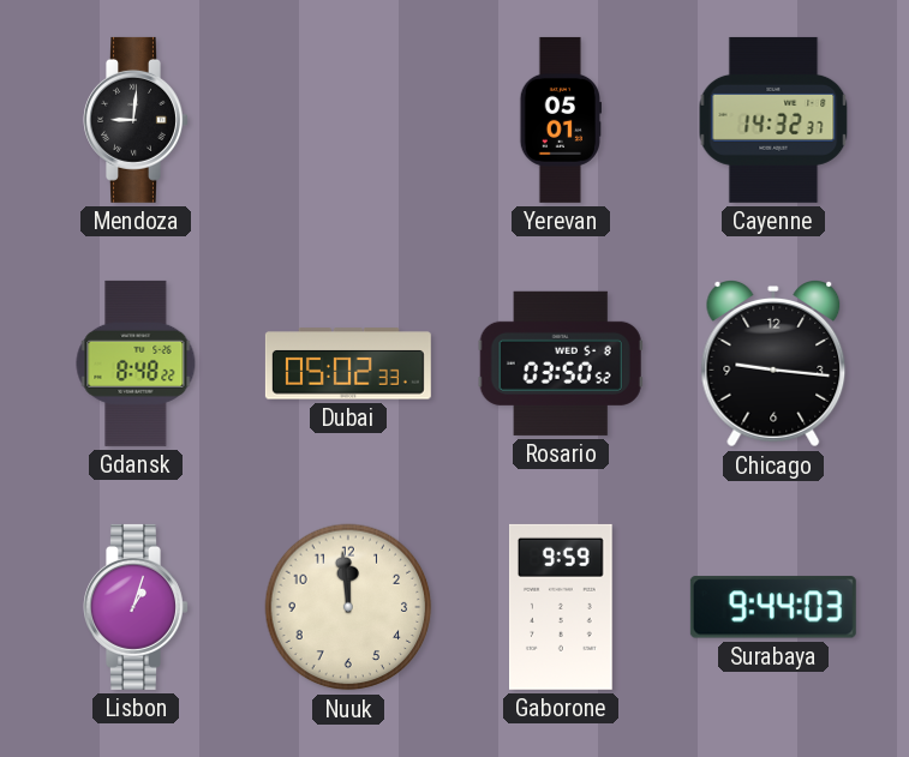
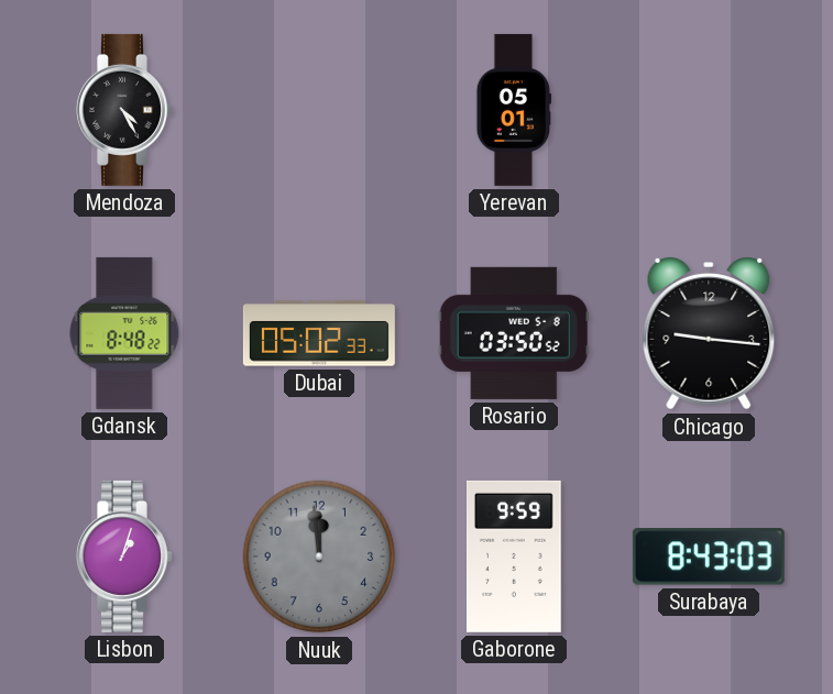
Mendoza: 9:01 -> 4:25
Cayenne: 14:32 -> none
Nuuk dial: cream -> grey
Surabaya: 9:44 -> 8:43
